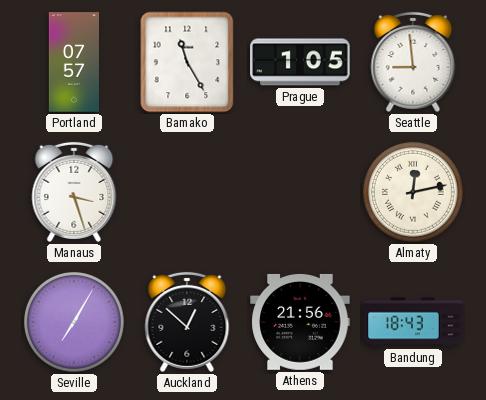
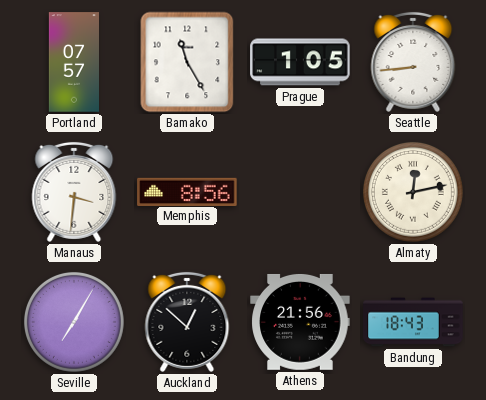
Seattle: 8:59 -> 8:44
Manaus: 3:27 -> 3:31
Memphis: none -> 8:56
